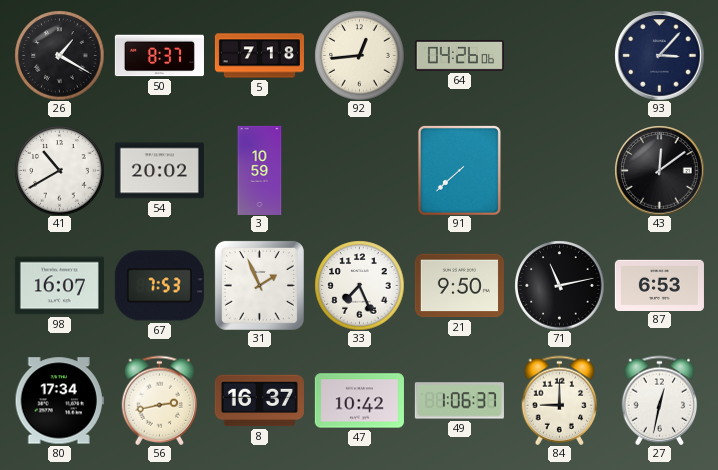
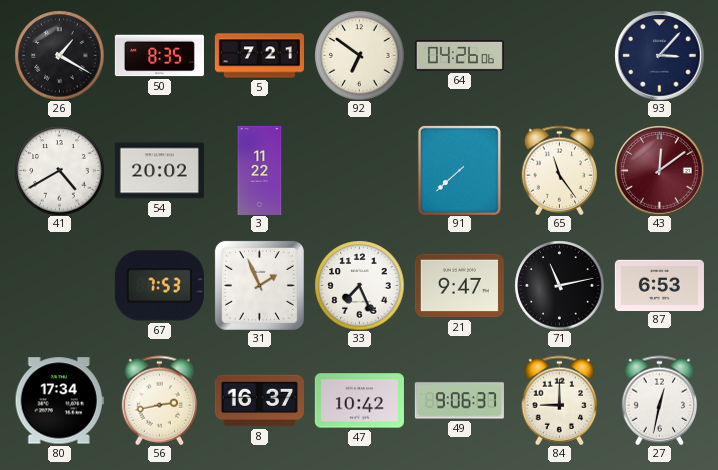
50: 8:37 -> 8:35
5: 7:18 -> 7:21
92: 12:44 -> 6:51
41: 10:40 -> 4:40
3: 10:59 -> 11:22
65: none -> 11:24
43 dial: black -> burgundy
98: 16:07 -> none
21: 9:50 -> 9:47
49: 1:06 -> 9:06
